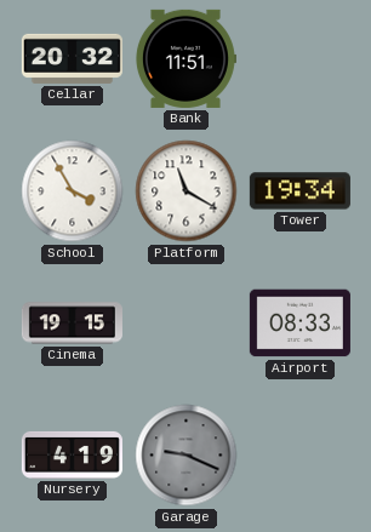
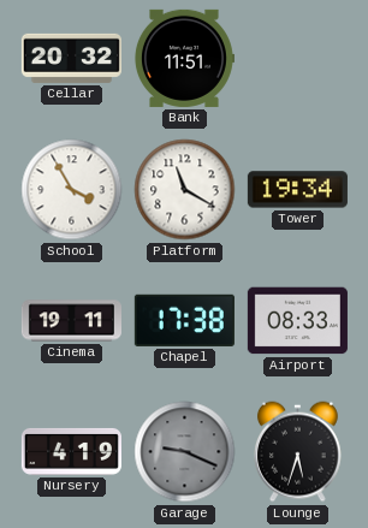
Cinema: 19:15 -> 19:11
Chapel: none -> 17:38
Lounge: none -> 5:33
